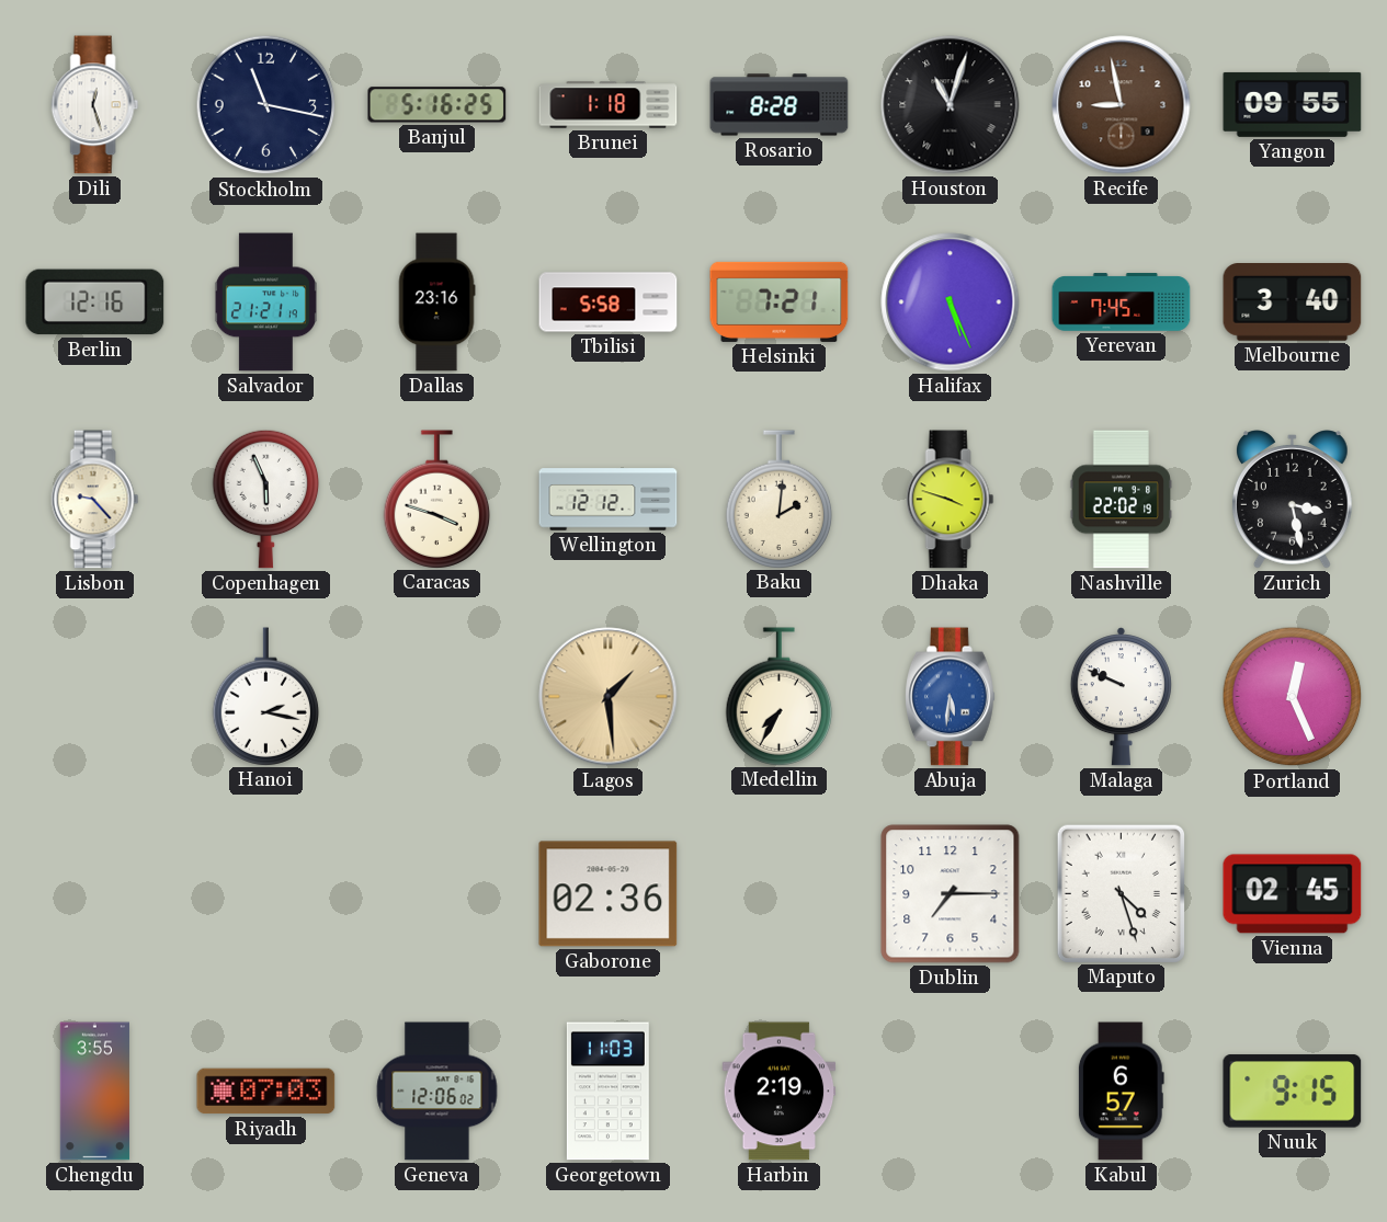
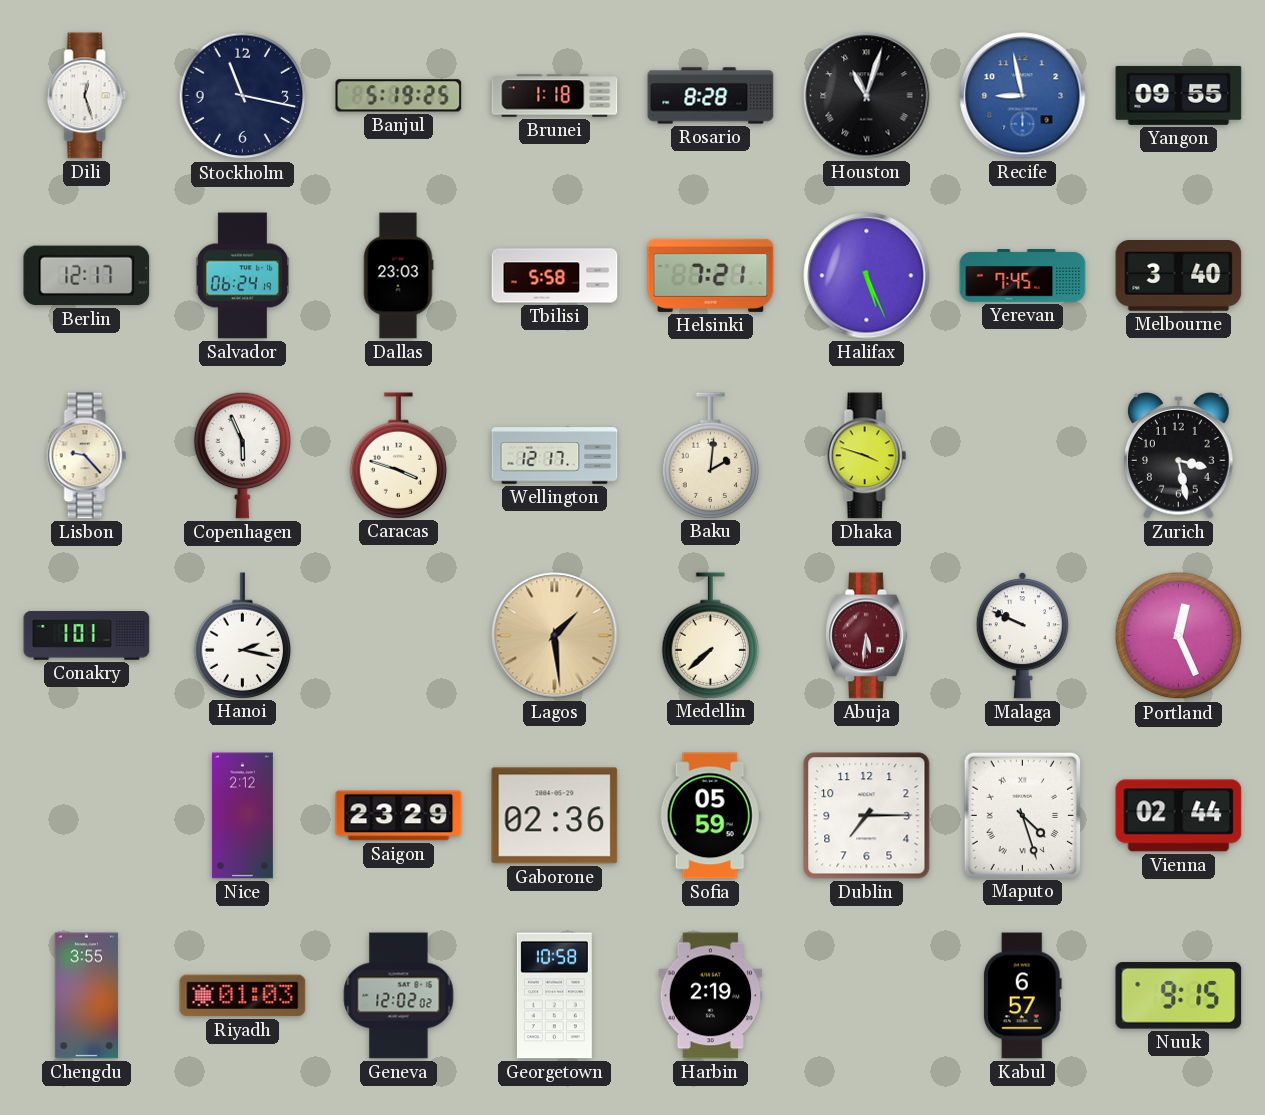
Banjul: 5:16 -> 5:19
Recife dial: brown -> blue
Berlin: 12:16 -> 12:17
Salvador: 21:21 -> 06:24
Dallas: 23:16 -> 23:03
Wellington: 12:12 -> 12:17
Nashville: 22:02 -> none
Conakry: none -> 1:01
Medellin: 7:35 -> 7:38
Abuja dial: blue -> burgundy
Nice: none -> 2:12
Saigon: none -> 23:29
Sofia: none -> 05:59
Vienna: 02:45 -> 02:44
Riyadh: 07:03 -> 01:03
Geneva: 12:06 -> 12:02
Georgetown: 11:03 -> 10:58
